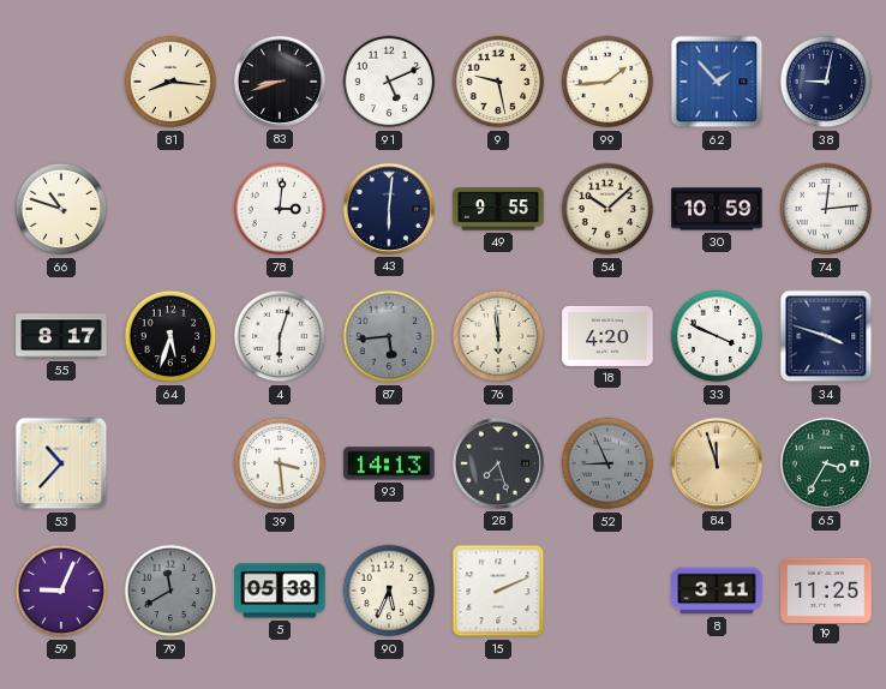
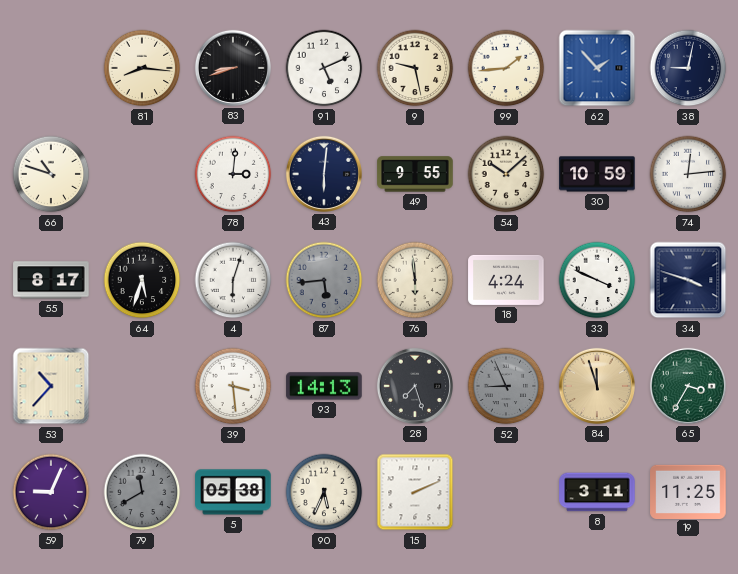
18: 4:20 -> 4:24
